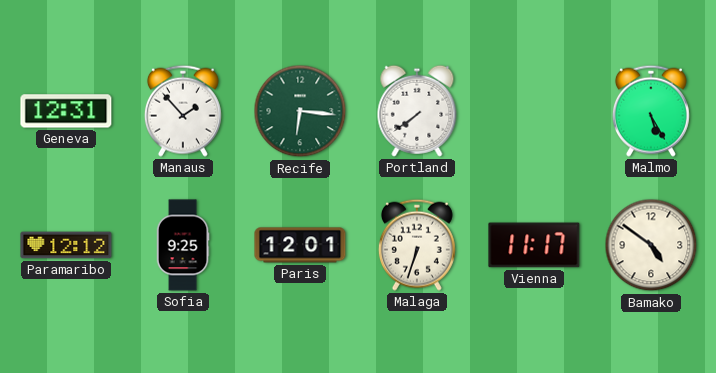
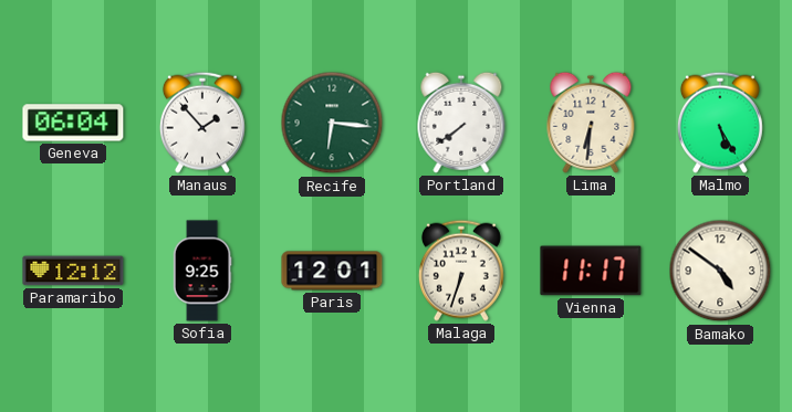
Geneva: 12:31 -> 06:04
Lima: none -> 6:31
